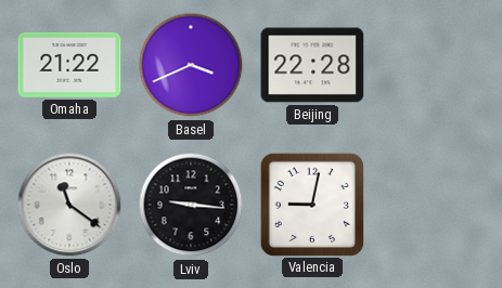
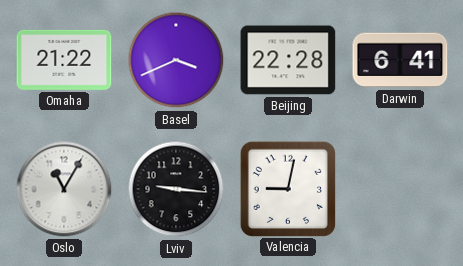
Darwin: none -> 6:41
Oslo: 11:21 -> 11:05
